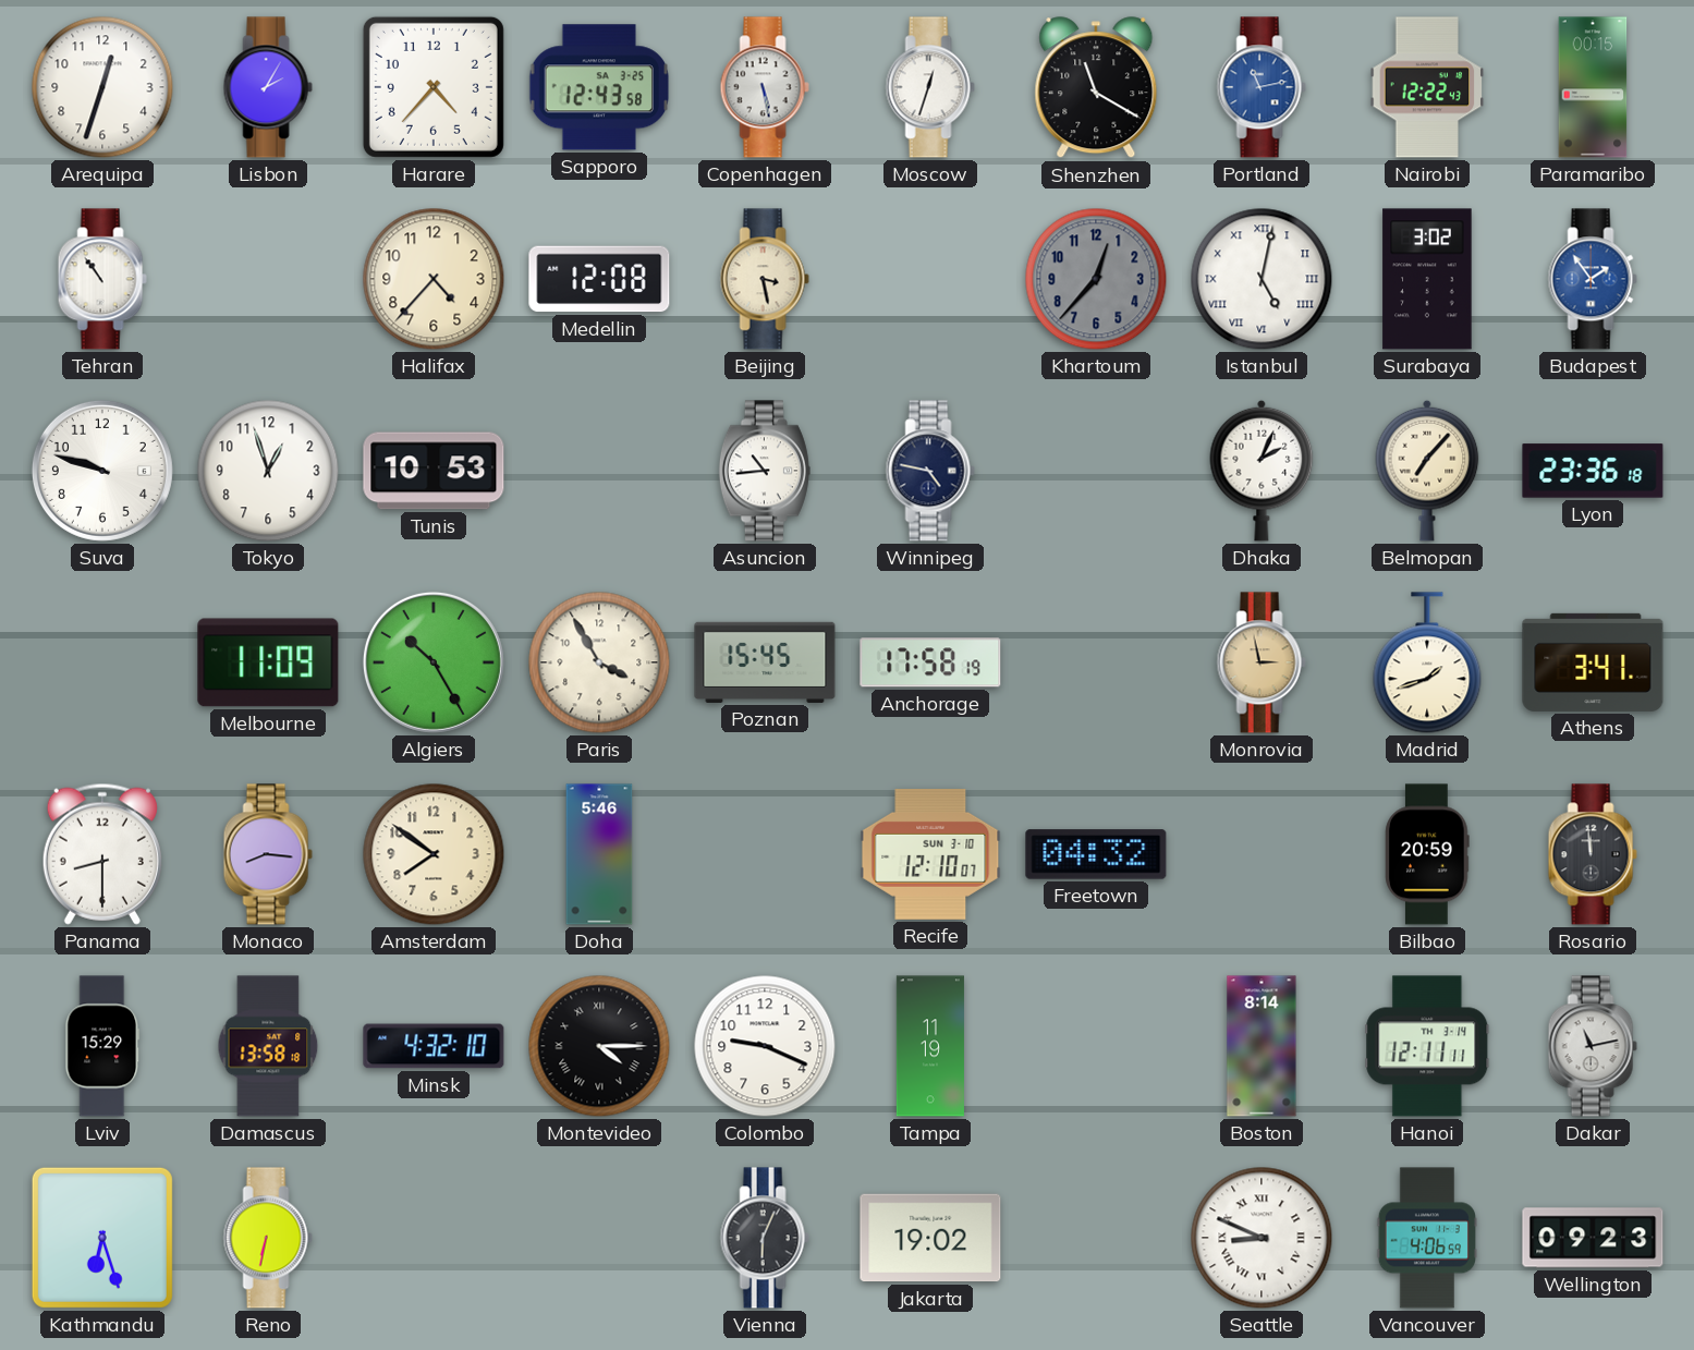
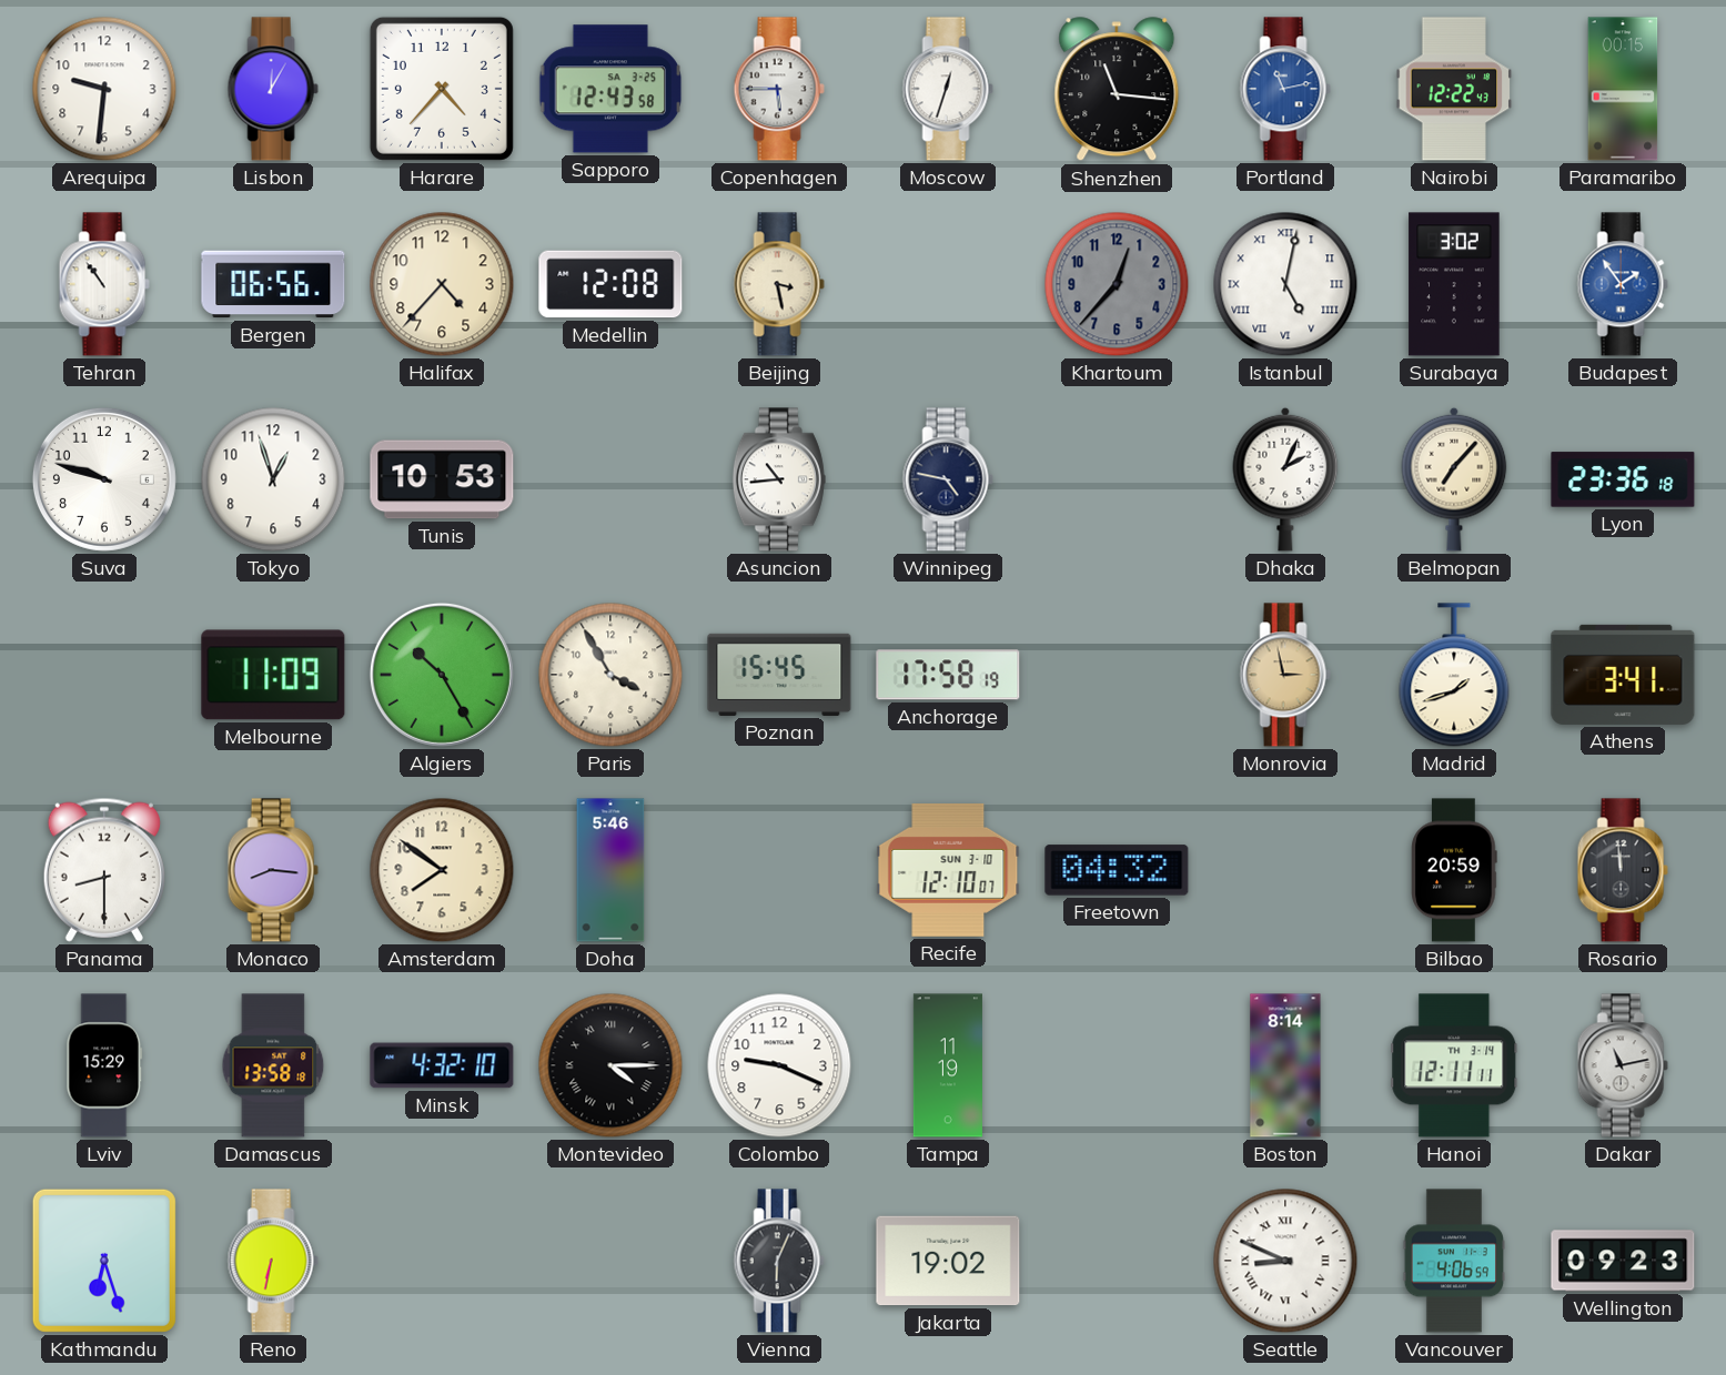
Arequipa: 12:33 -> 9:31
Lisbon: 2:05 -> 12:05
Copenhagen: 5:28 -> 5:45
Shenzhen: 11:20 -> 11:16
Bergen: none -> 06:56
